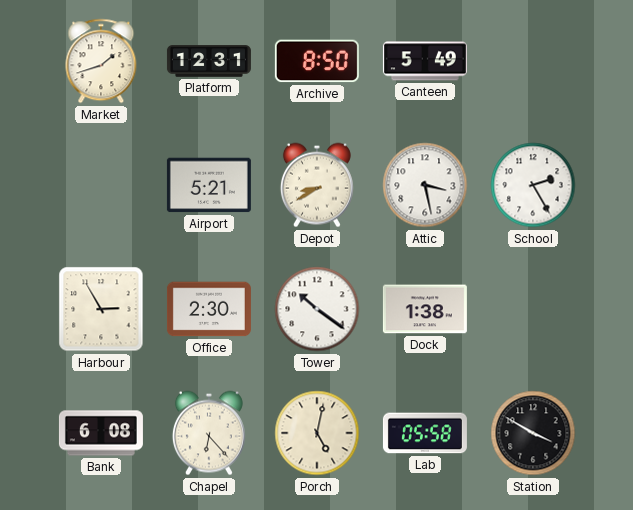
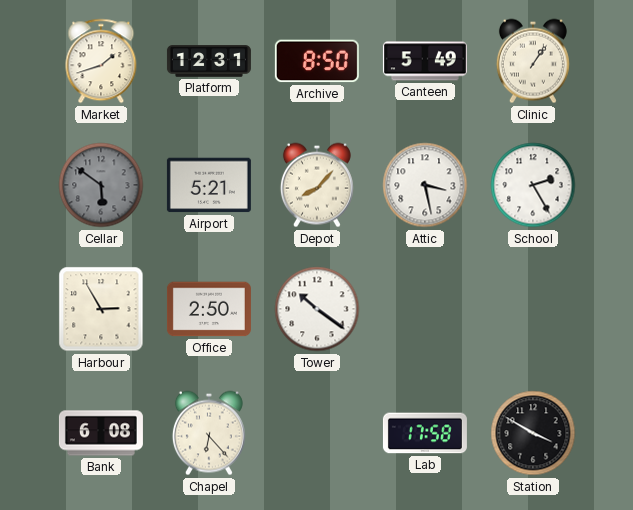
Clinic: none -> 1:06
Cellar: none -> 5:51
Depot: 8:40 -> 8:07
Office: 2:30 -> 2:50
Dock: 1:38 -> none
Porch: 5:02 -> none
Lab: 05:58 -> 17:58
